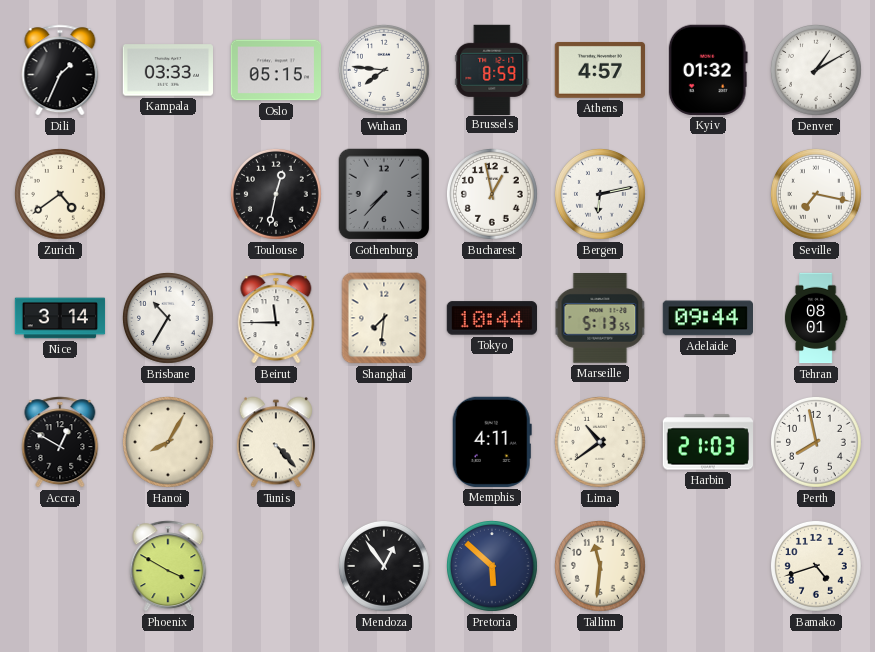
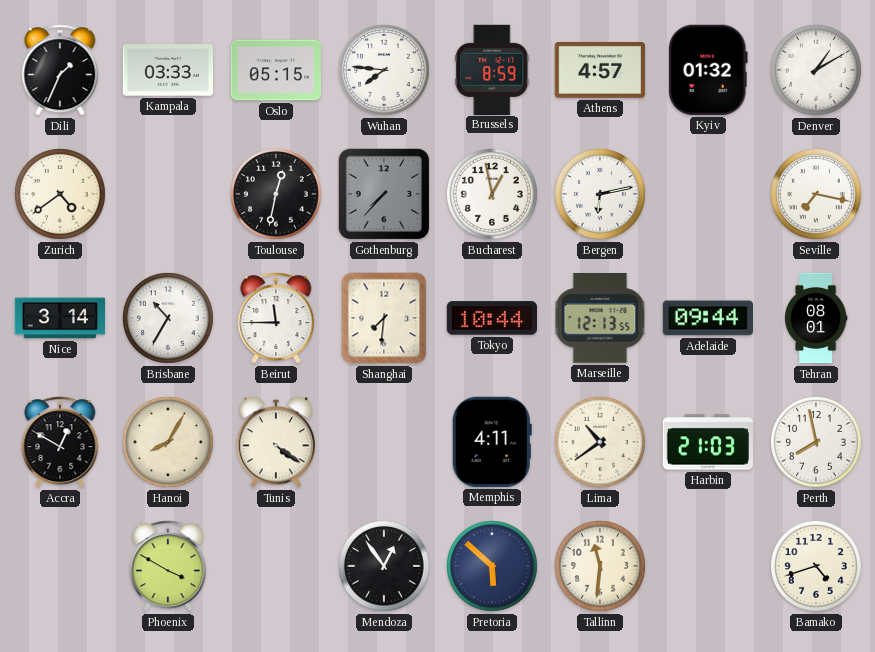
Marseille: 5:13 -> 12:13
Tunis: 4:23 -> 4:21
